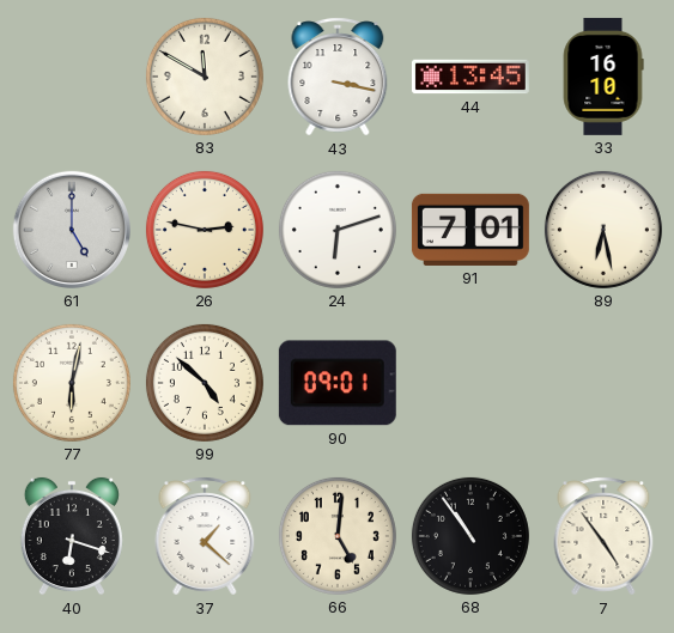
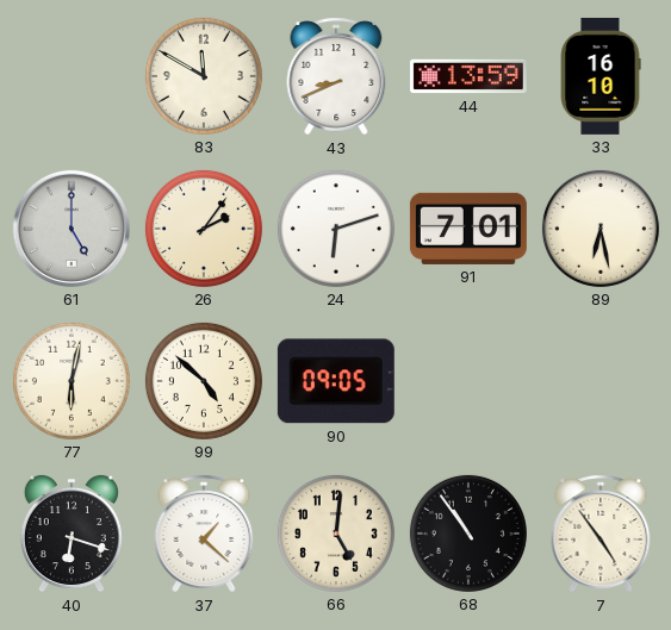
43: 3:17 -> 8:41
44: 13:45 -> 13:59
26: 2:47 -> 2:06
90: 09:01 -> 09:05
